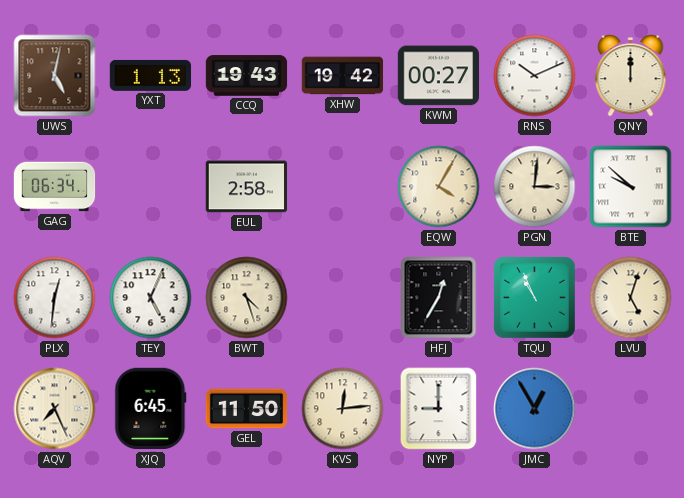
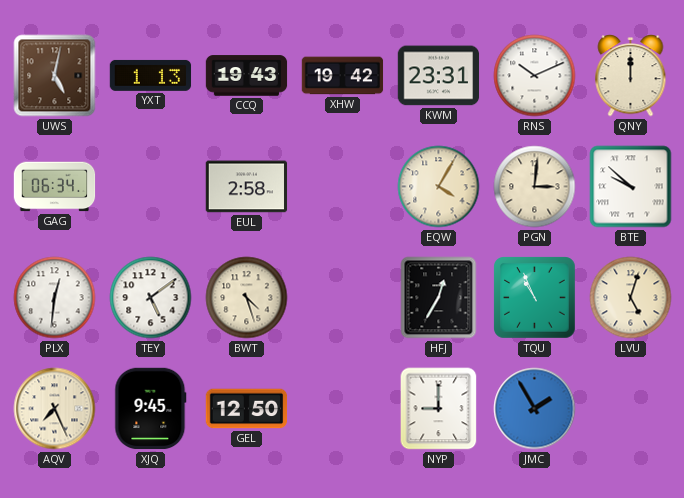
KWM: 00:27 -> 23:31
TEY: 5:04 -> 5:09
XJQ: 6:45 -> 9:45
GEL: 11:50 -> 12:50
KVS: 12:14 -> none
JMC: 12:55 -> 1:55
